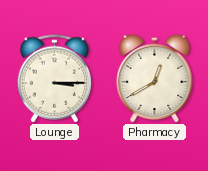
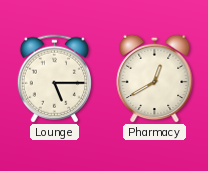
Lounge: 3:15 -> 5:15
